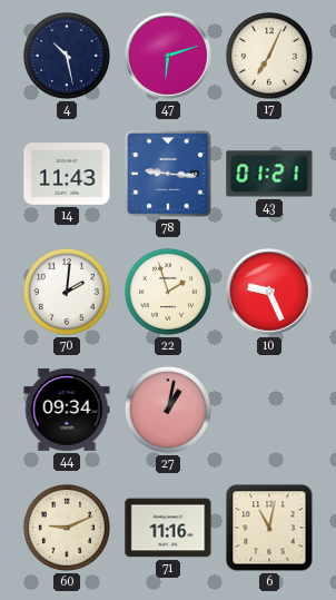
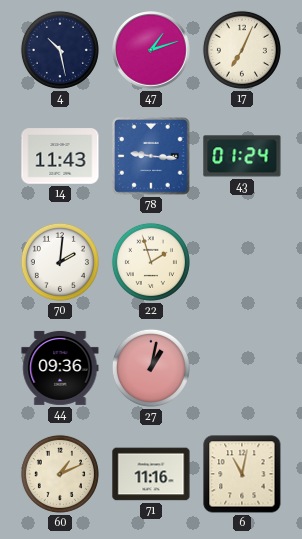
47: 6:12 -> 1:12
43: 01:21 -> 01:24
10: 9:26 -> none
44: 09:34 -> 09:36
60: 9:11 -> 1:11
